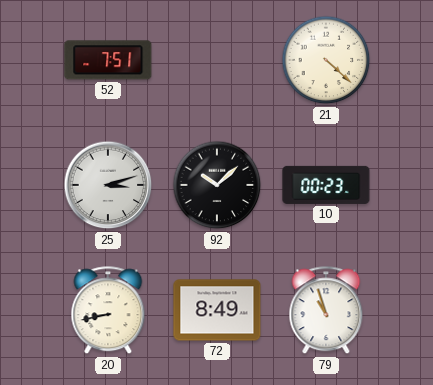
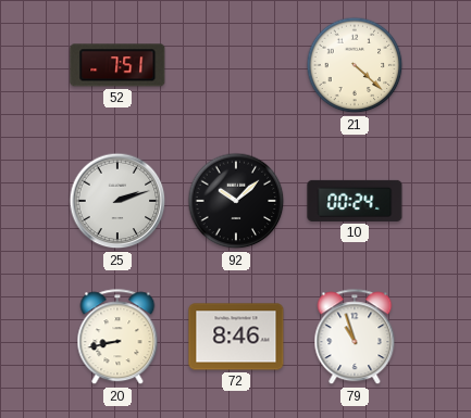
25: 3:12 -> 2:12
10: 00:23 -> 00:24
72: 8:49 -> 8:46
